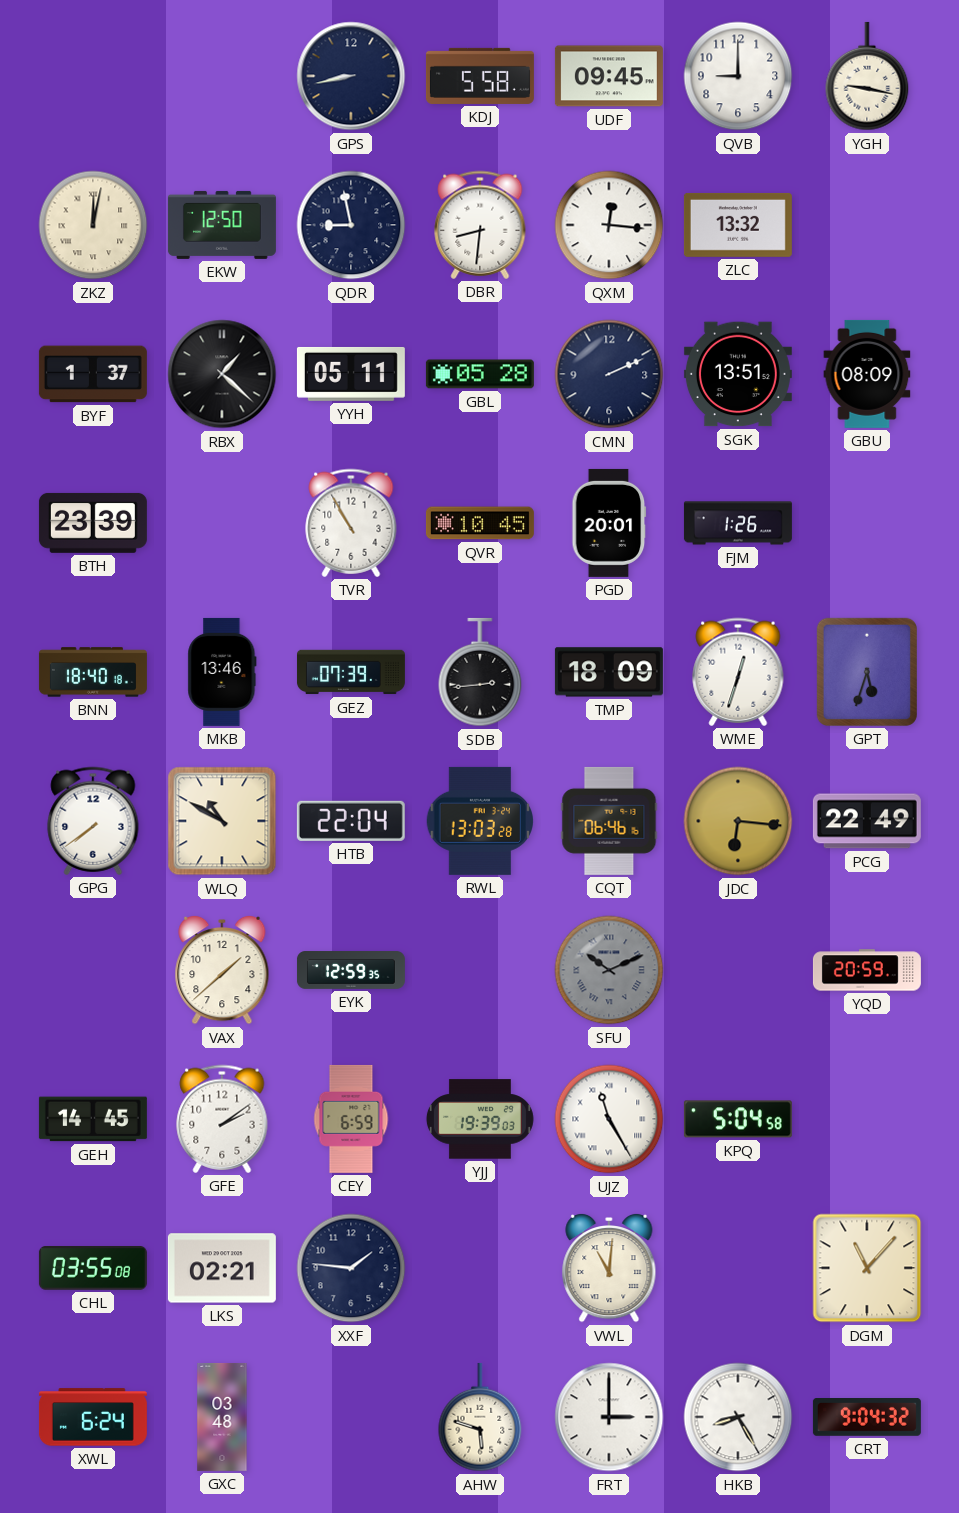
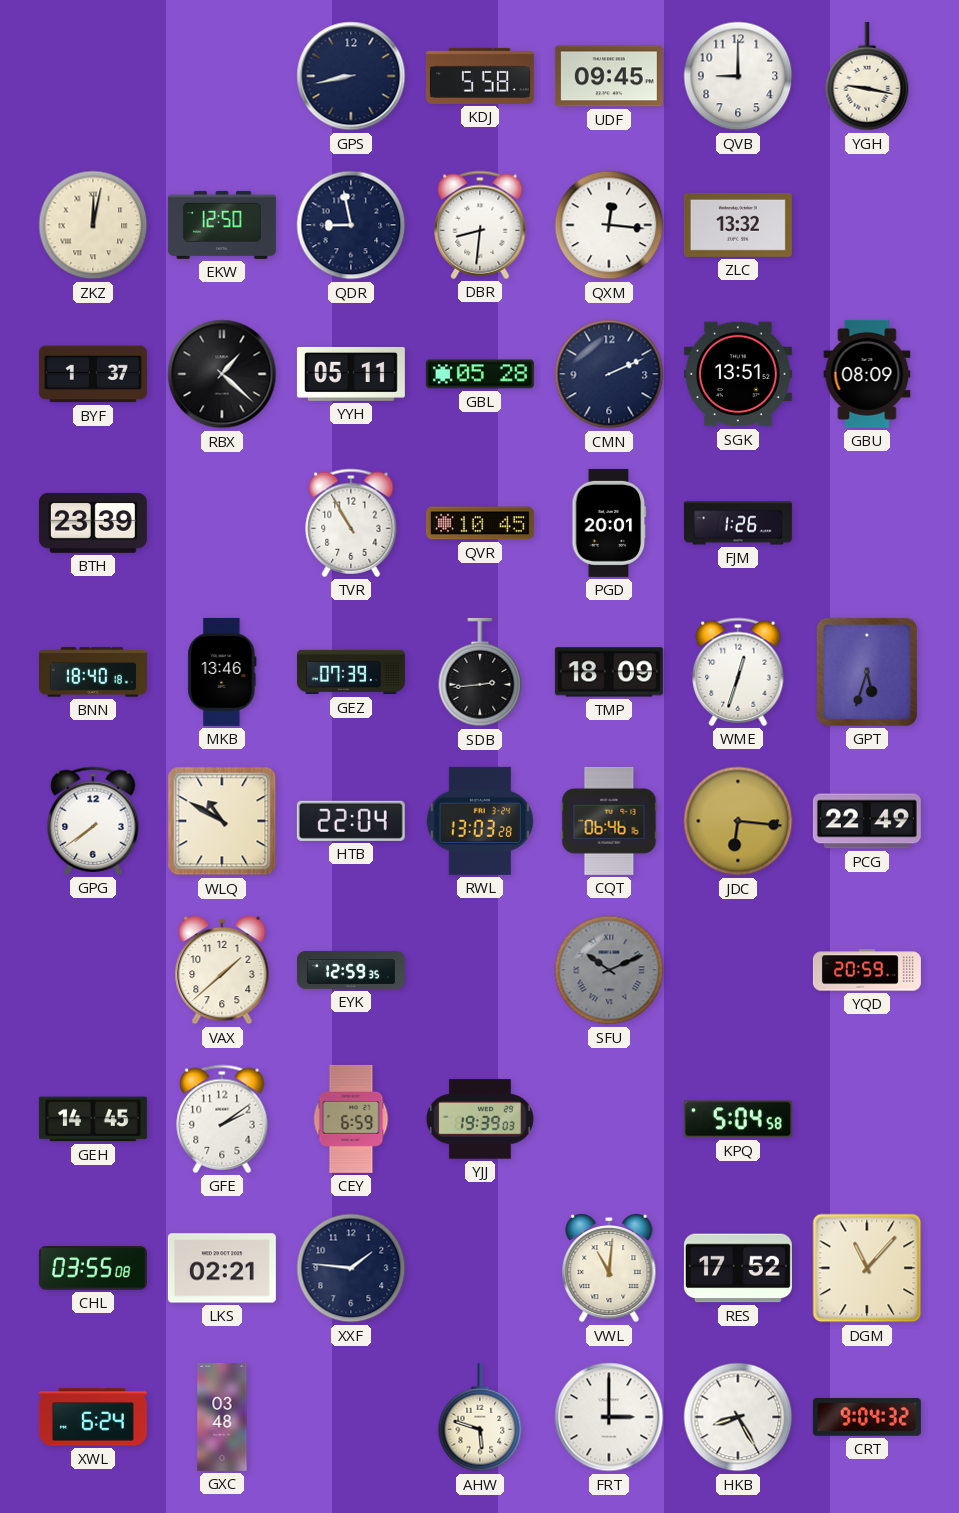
UJZ: 11:25 -> none
RES: none -> 17:52
